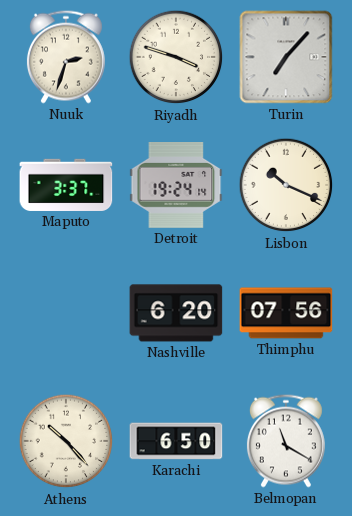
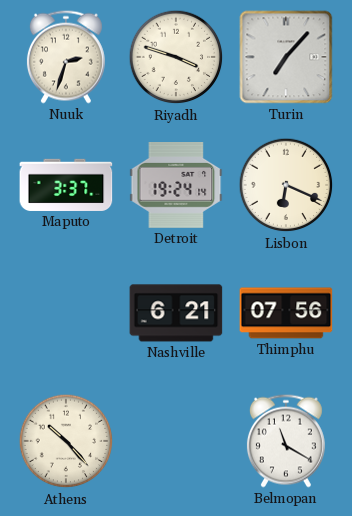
Lisbon: 10:19 -> 6:19
Nashville: 6:20 -> 6:21
Karachi: 6:50 -> none
